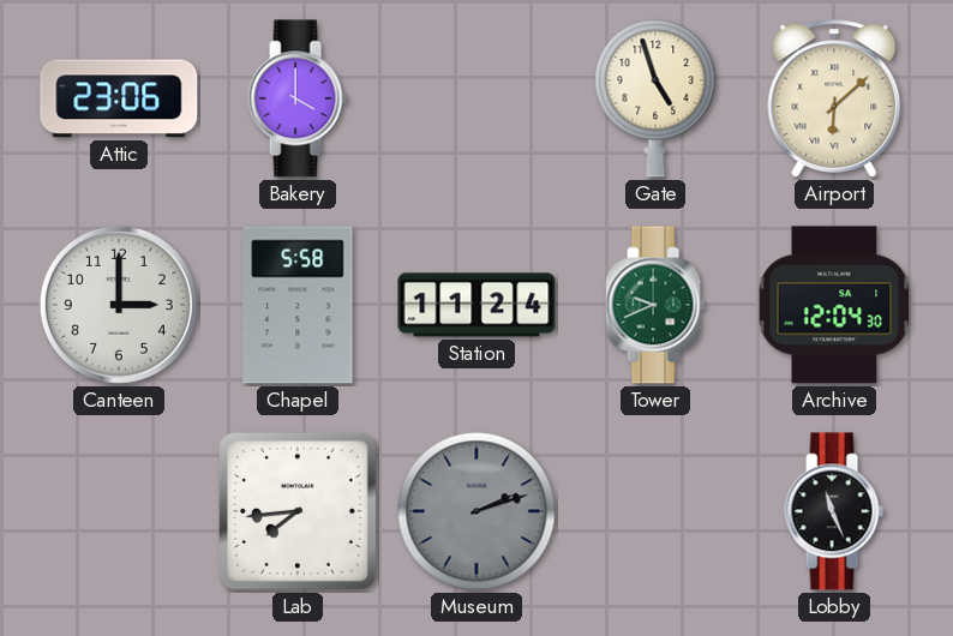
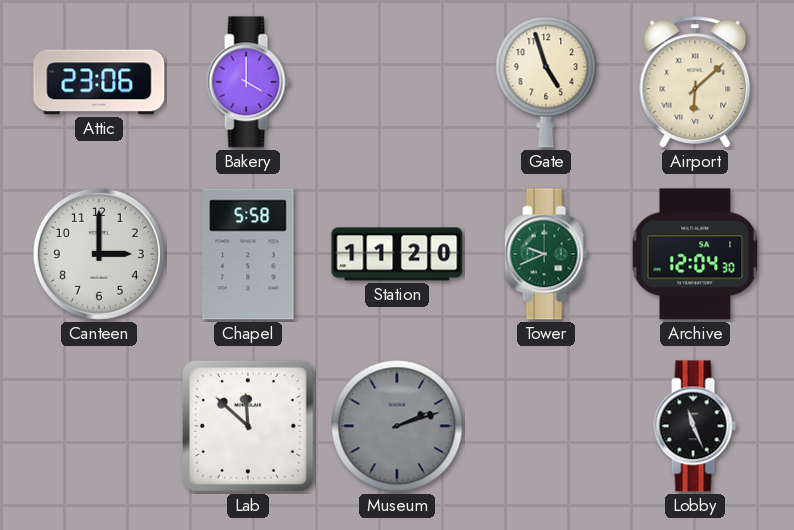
Station: 11:24 -> 11:20
Lab: 7:44 -> 11:52
